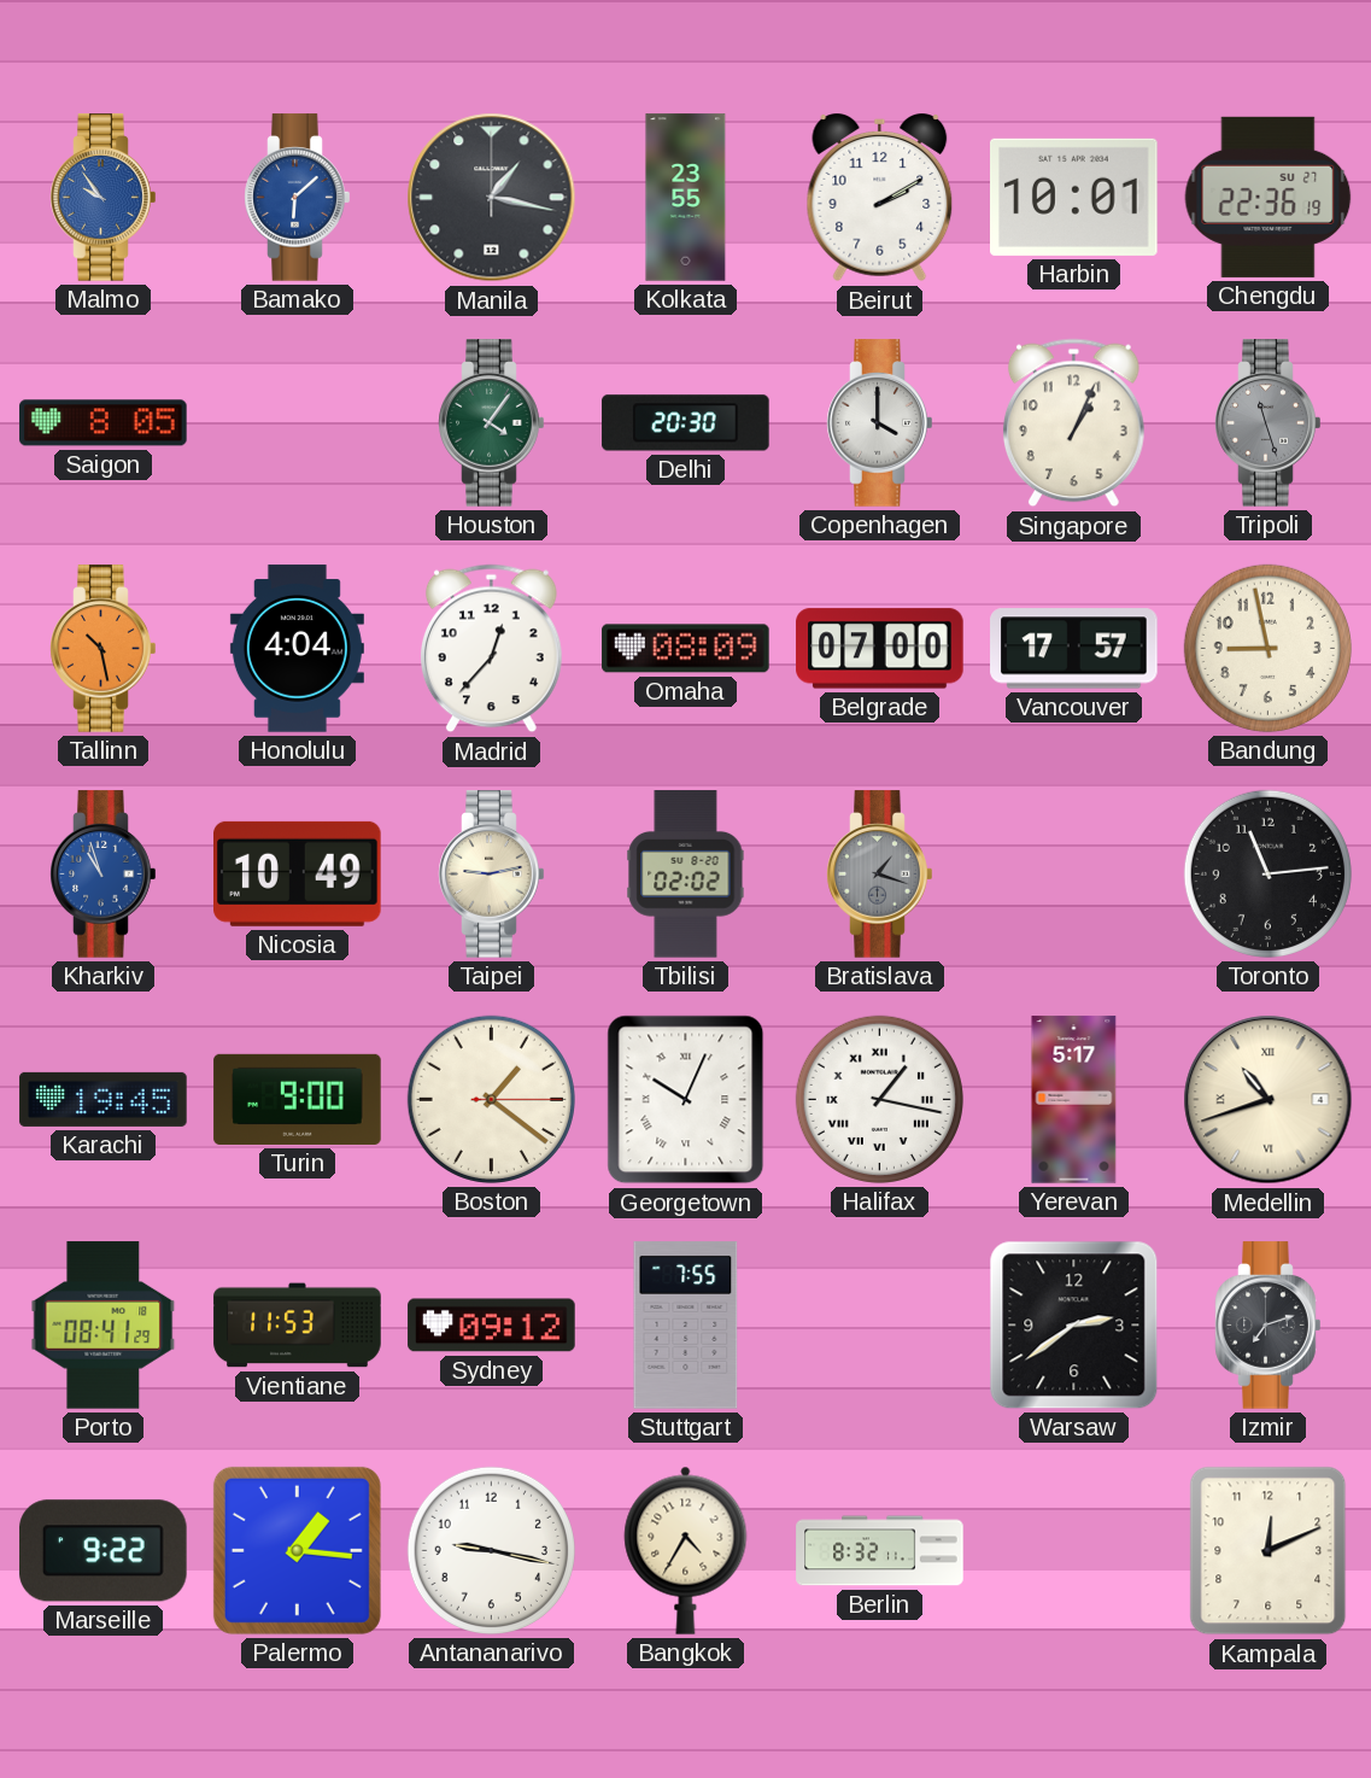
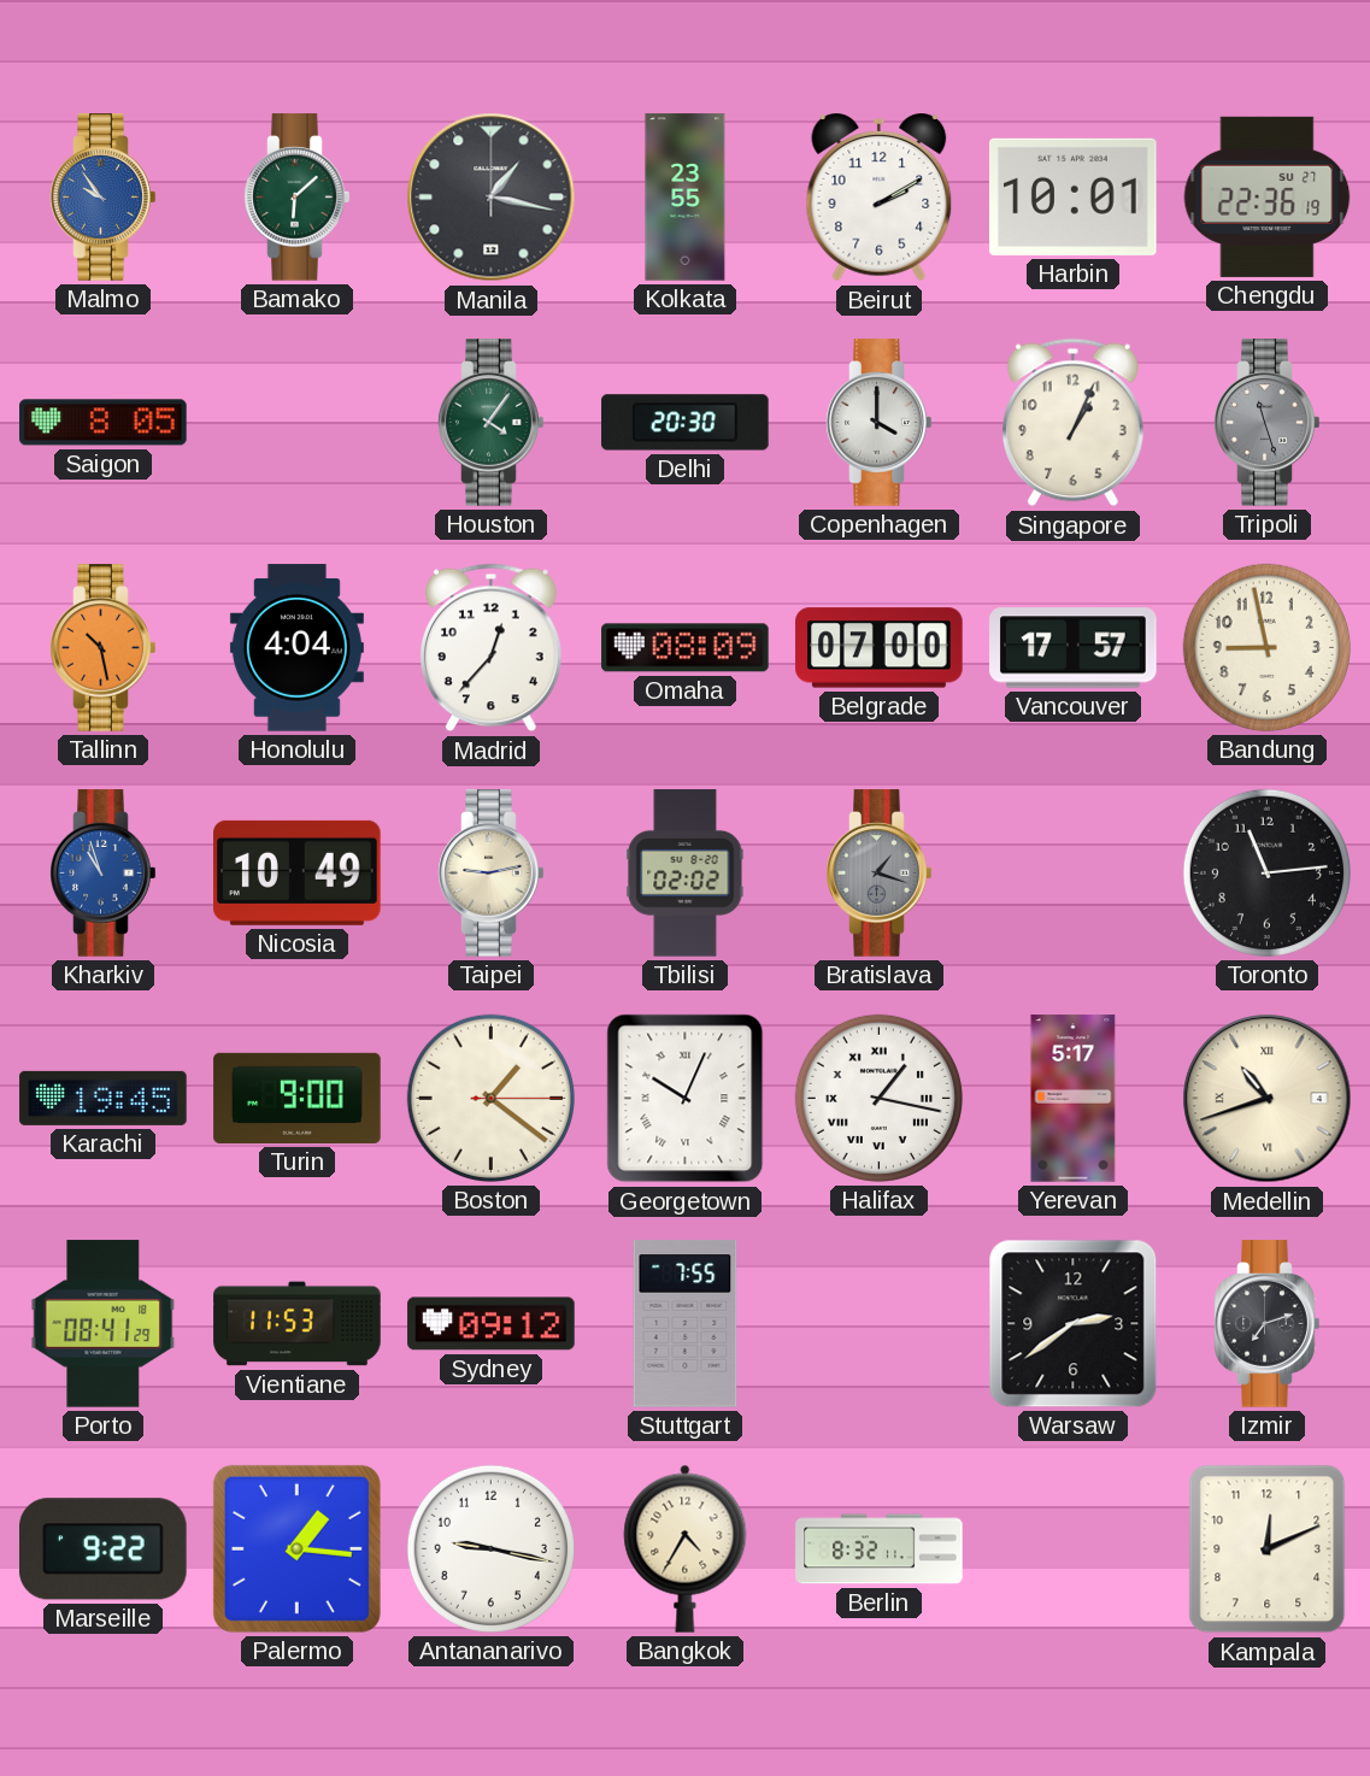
Bamako dial: blue -> green
